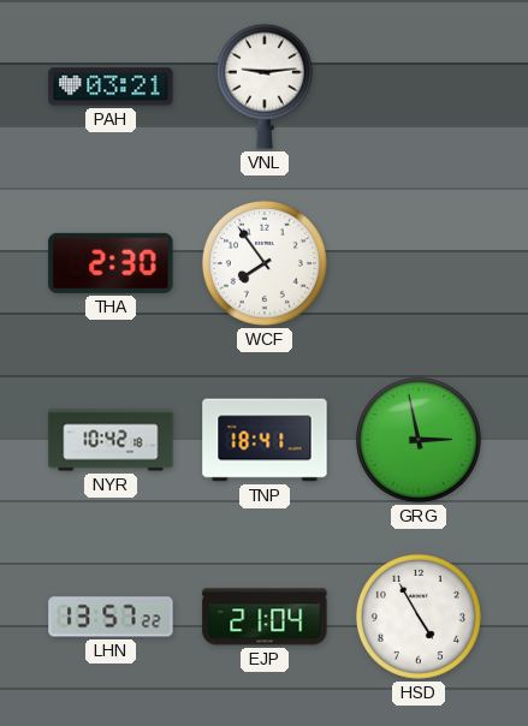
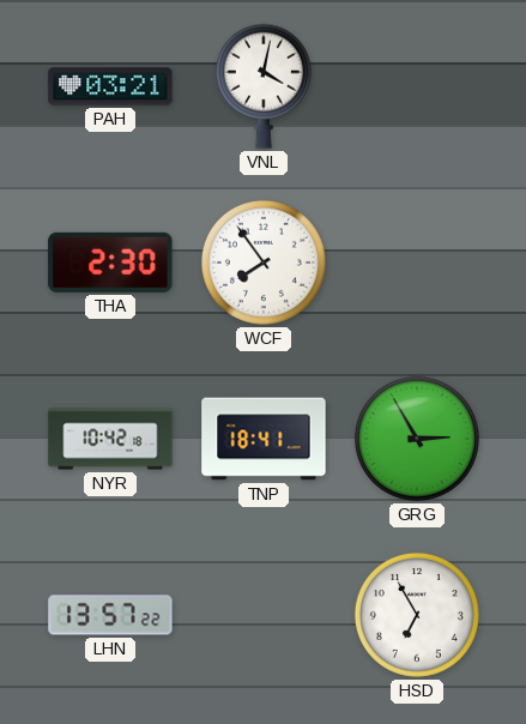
VNL: 9:14 -> 4:02
GRG: 2:58 -> 2:55
EJP: 21:04 -> none
HSD: 4:55 -> 6:55
